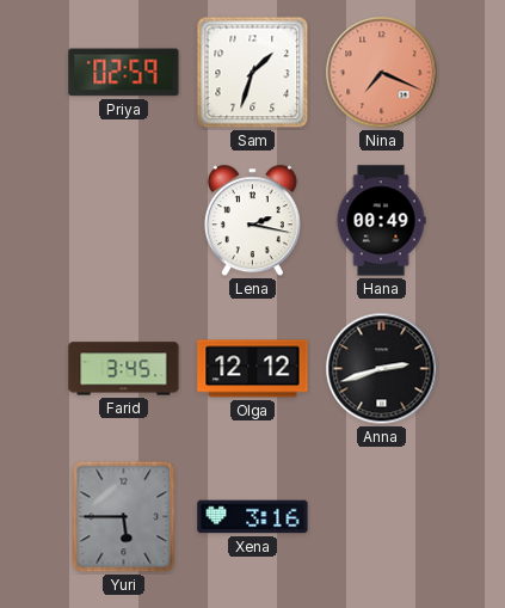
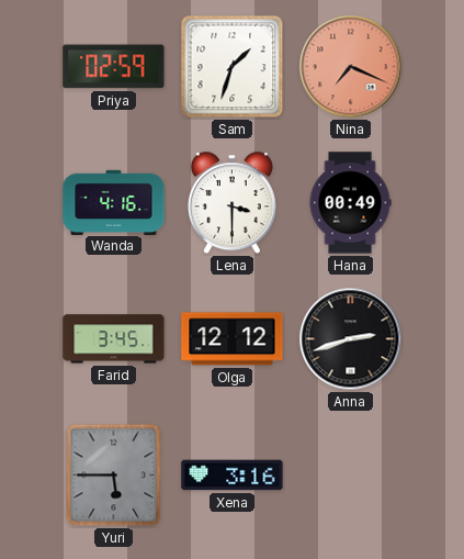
Wanda: none -> 4:16
Lena: 2:17 -> 3:30
